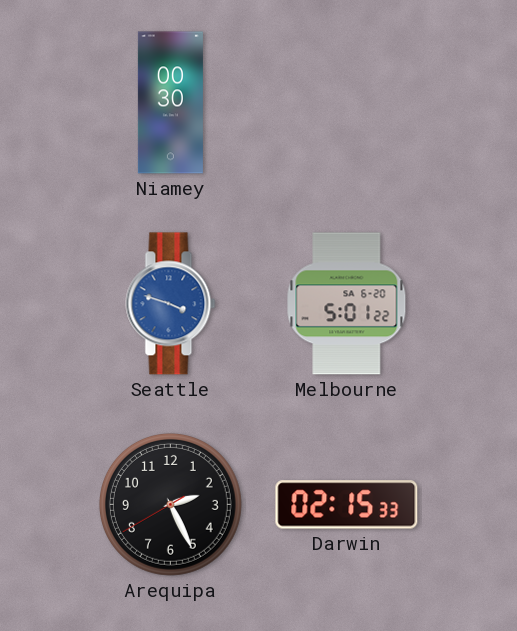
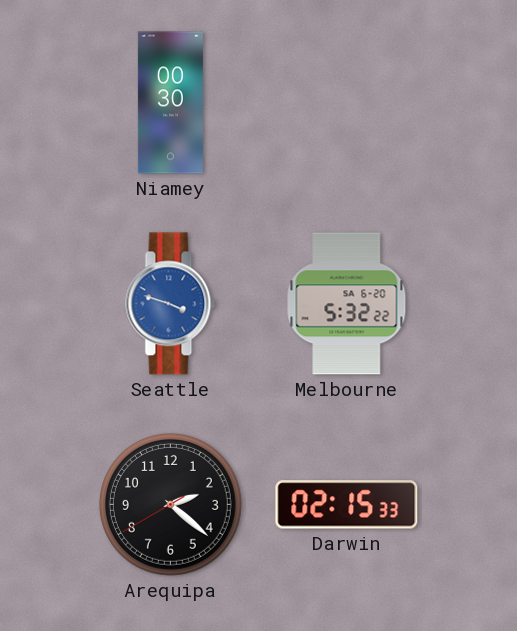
Melbourne: 5:01 -> 5:32
Arequipa: 2:25 -> 2:21
